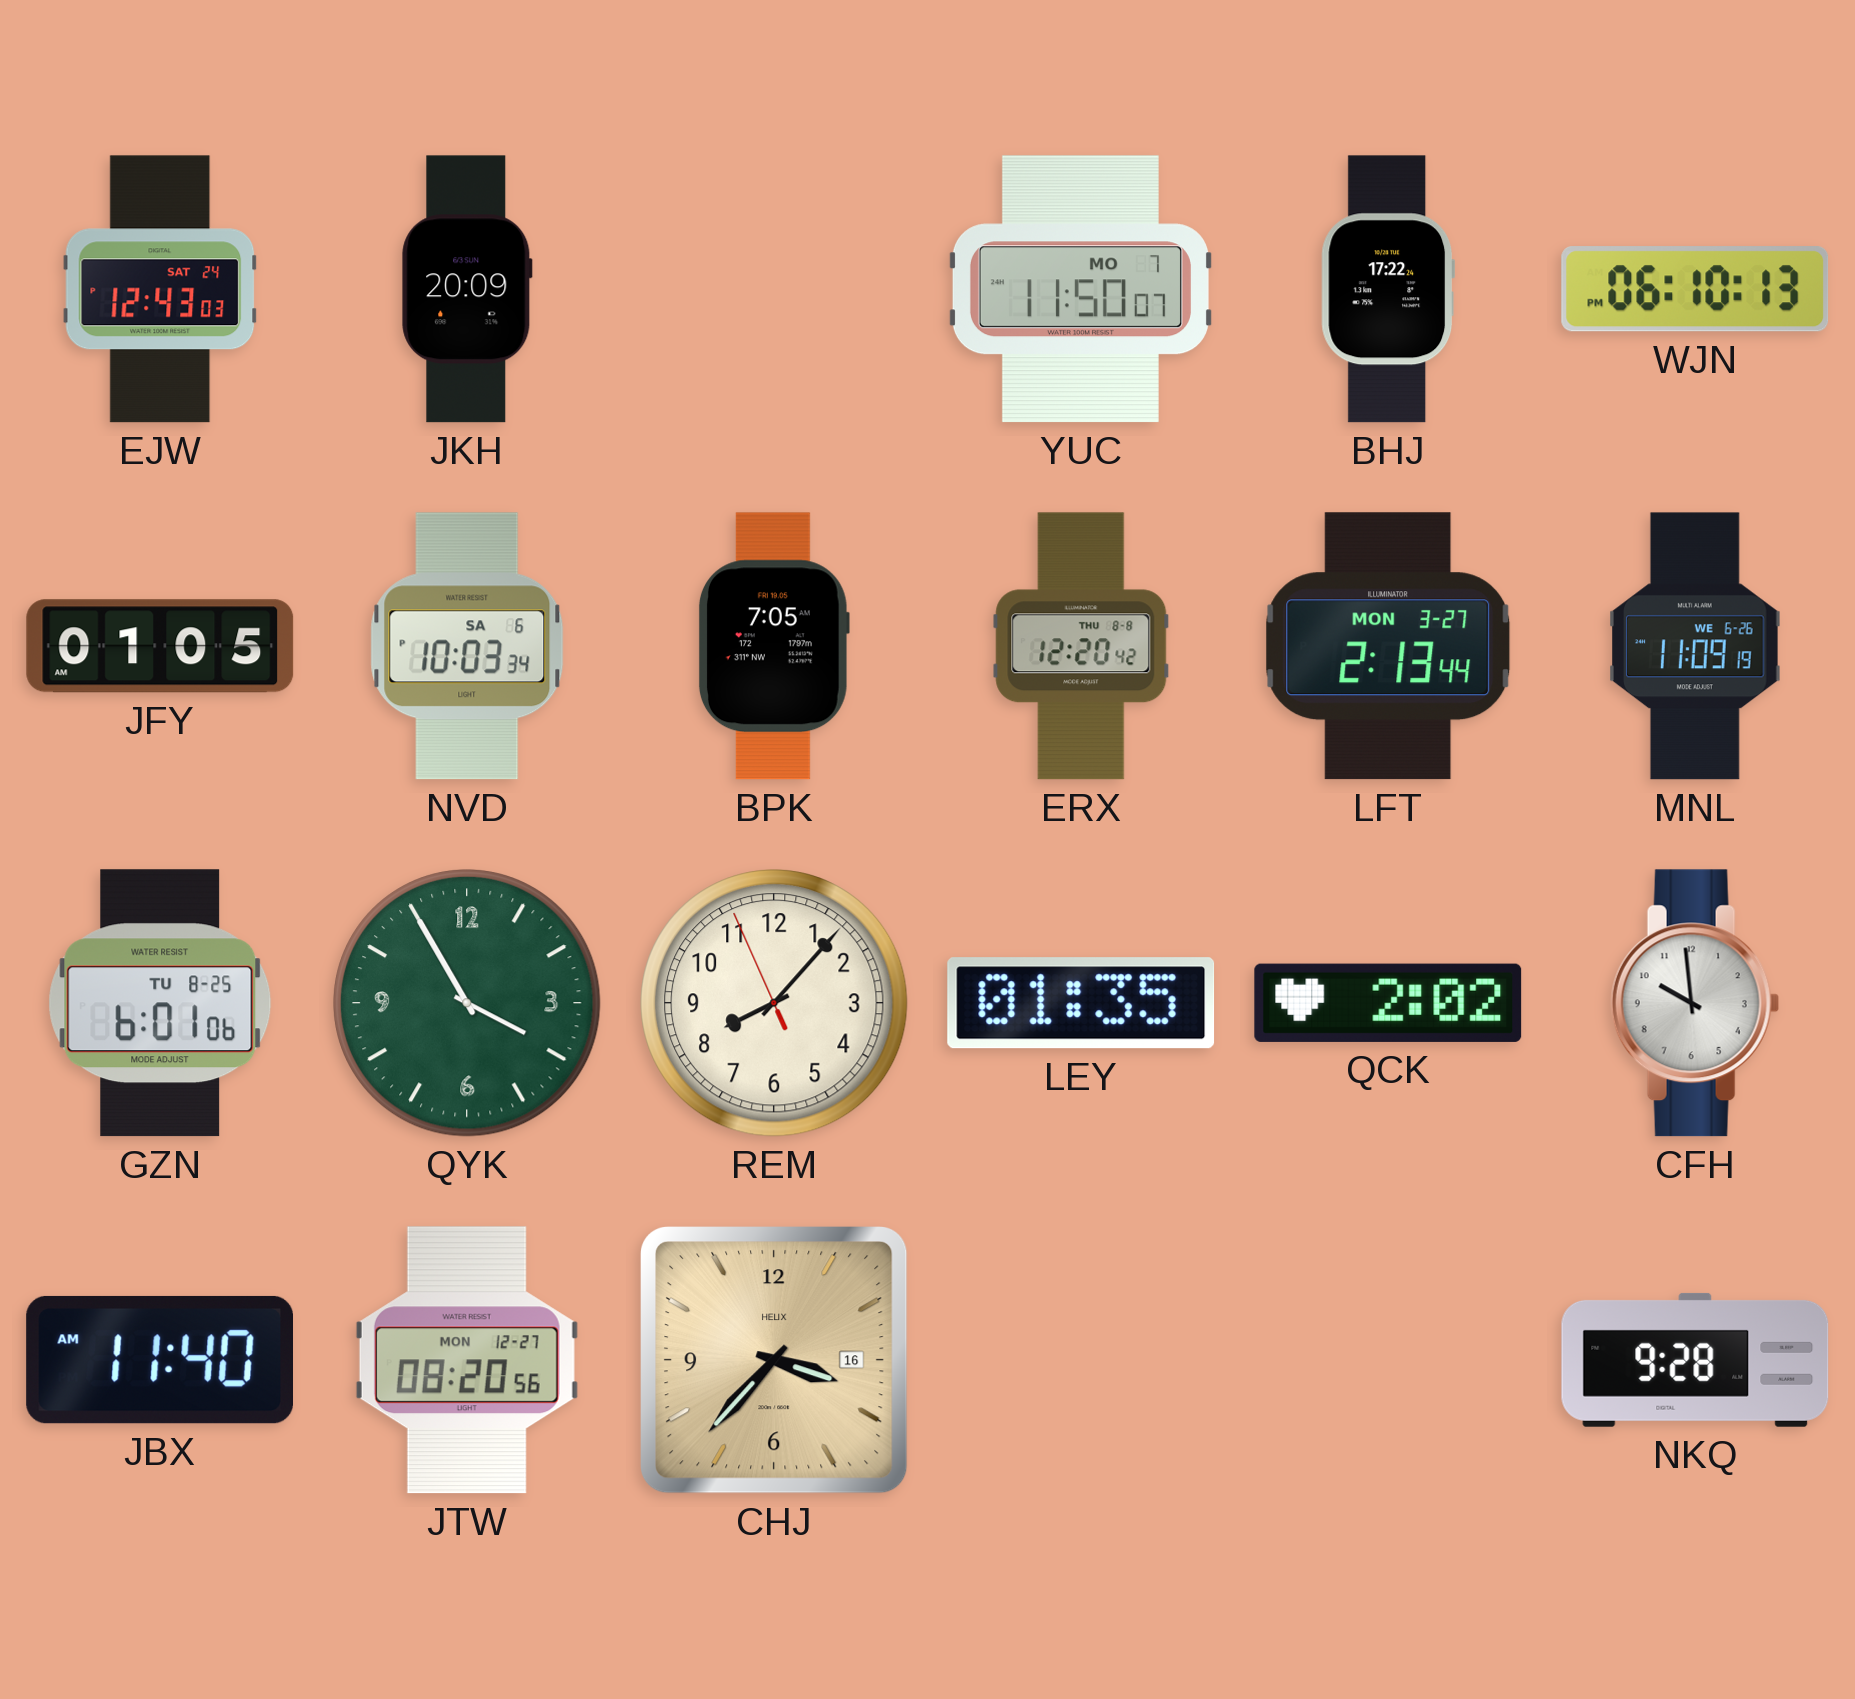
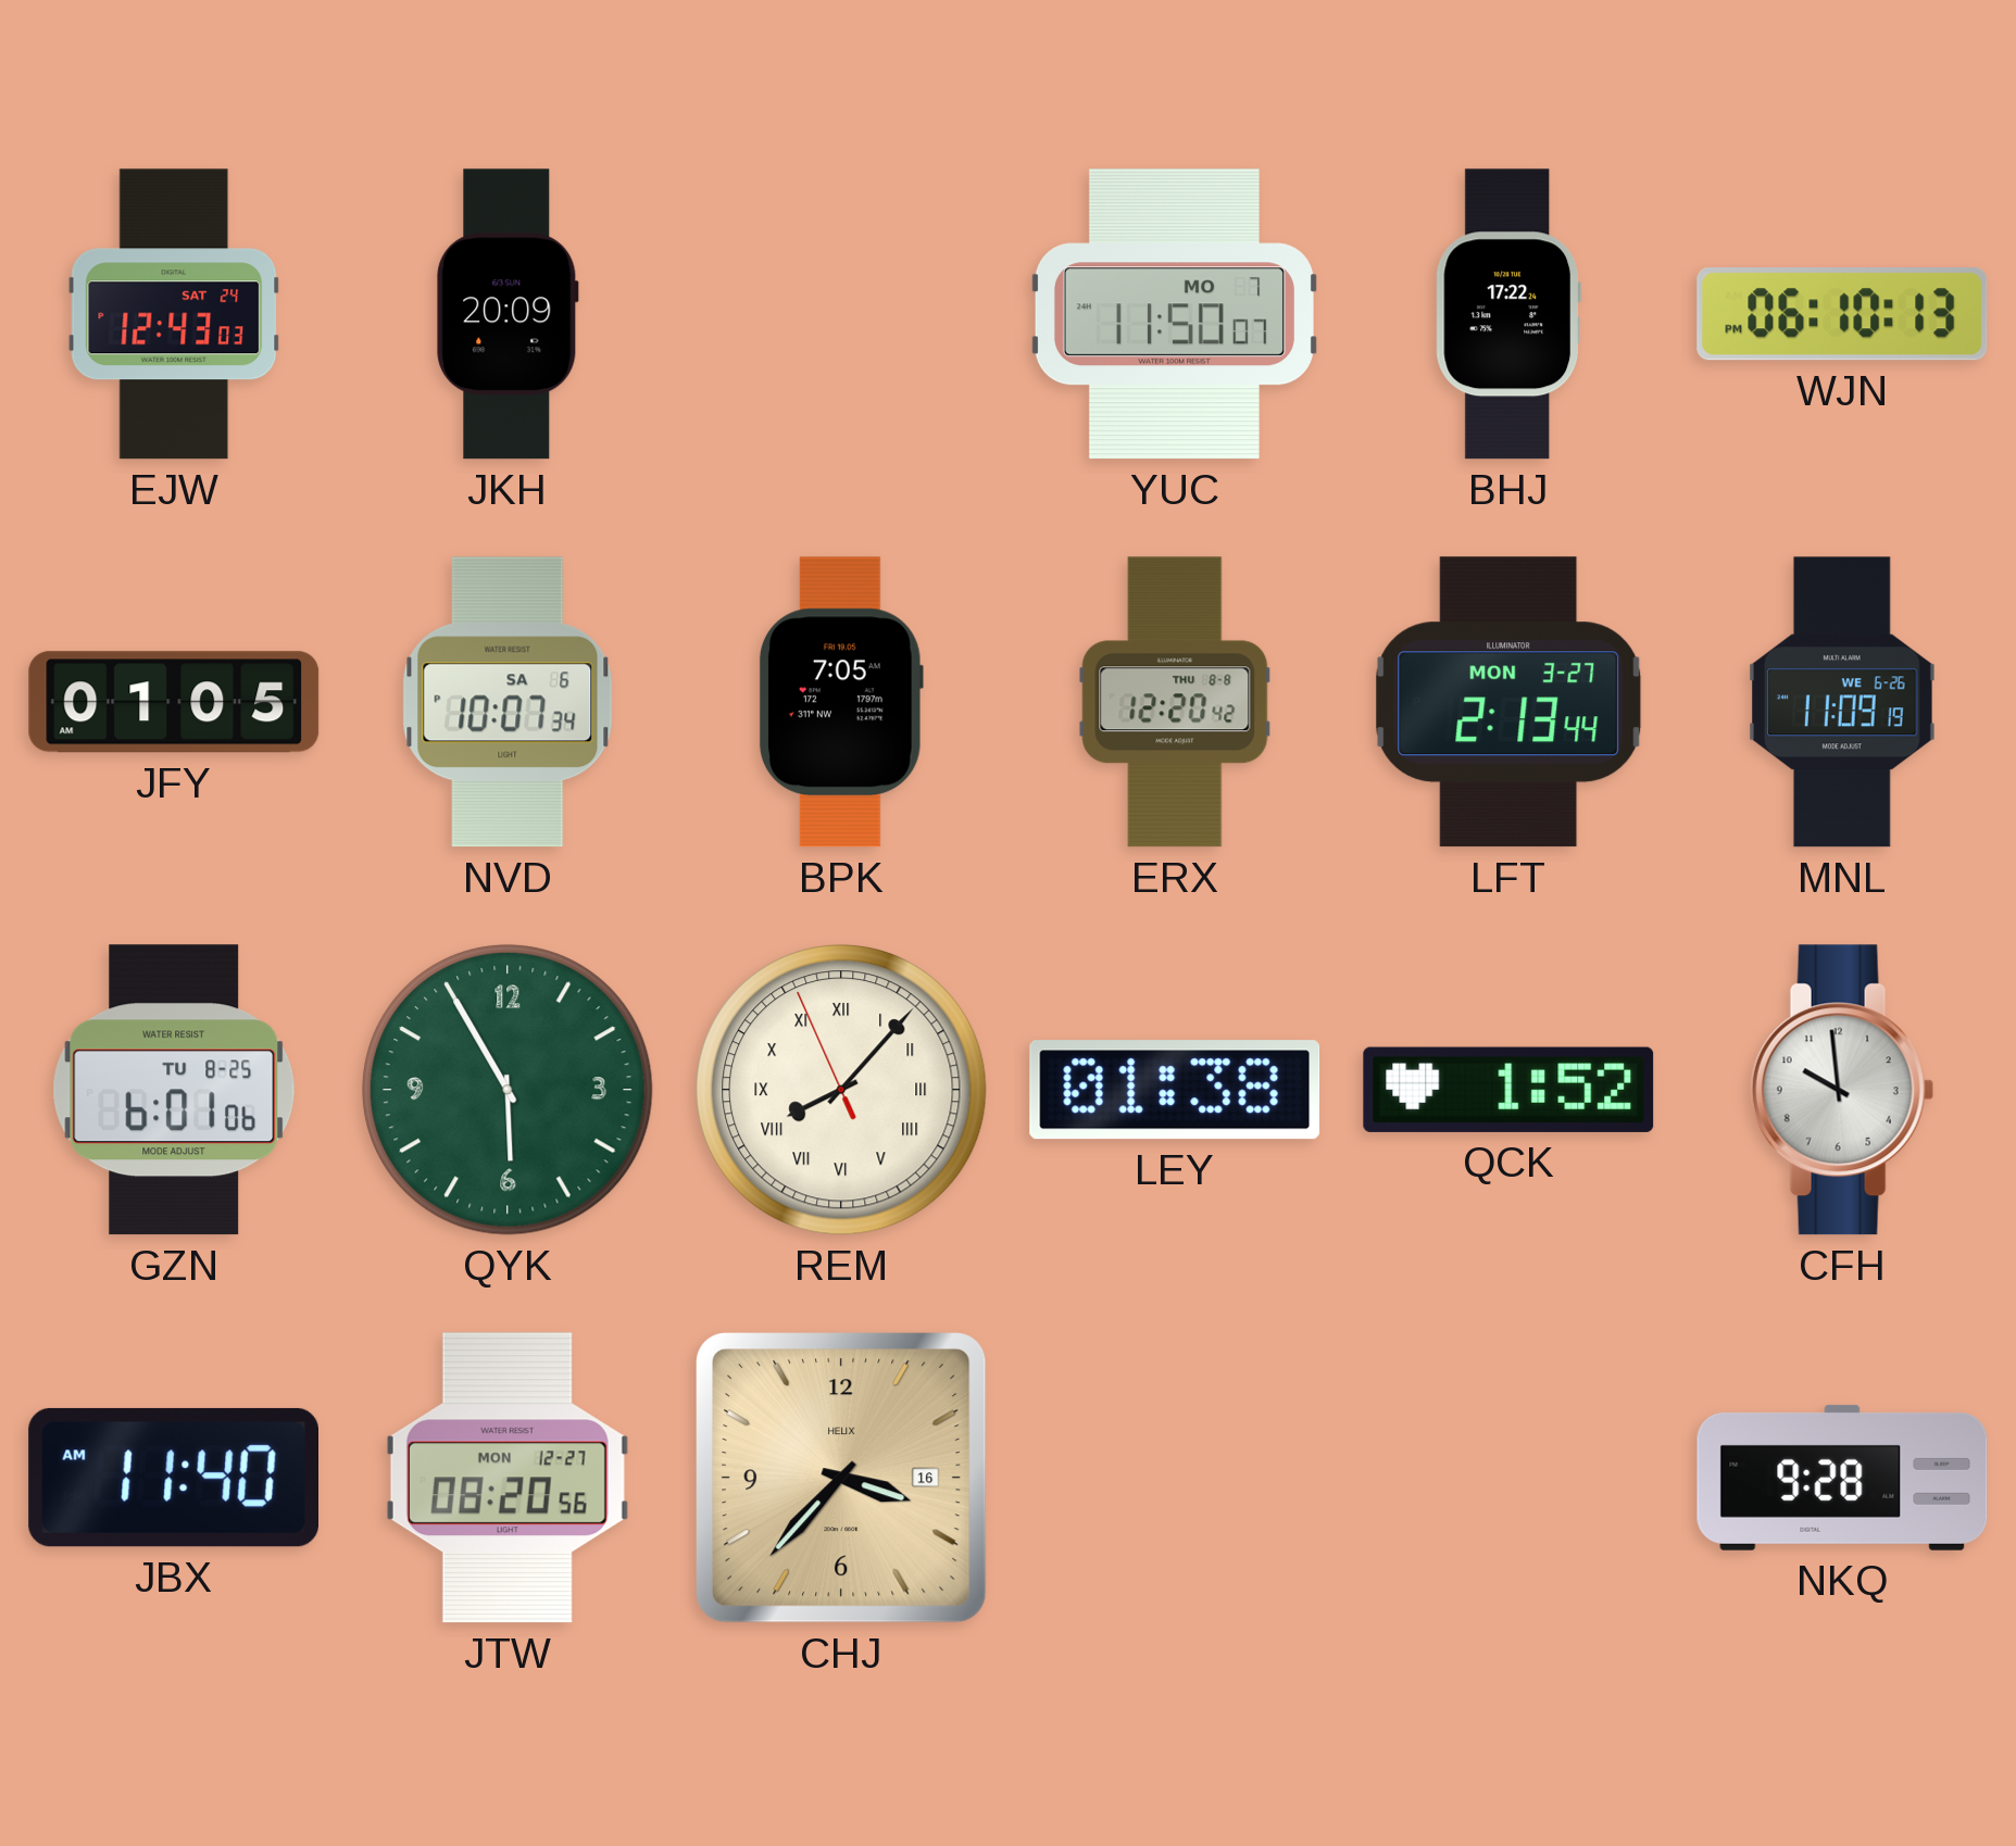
NVD: 10:03 -> 10:07
QYK: 3:55 -> 5:55
REM numerals: Arabic -> Roman
LEY: 01:35 -> 01:38
QCK: 2:02 -> 1:52
